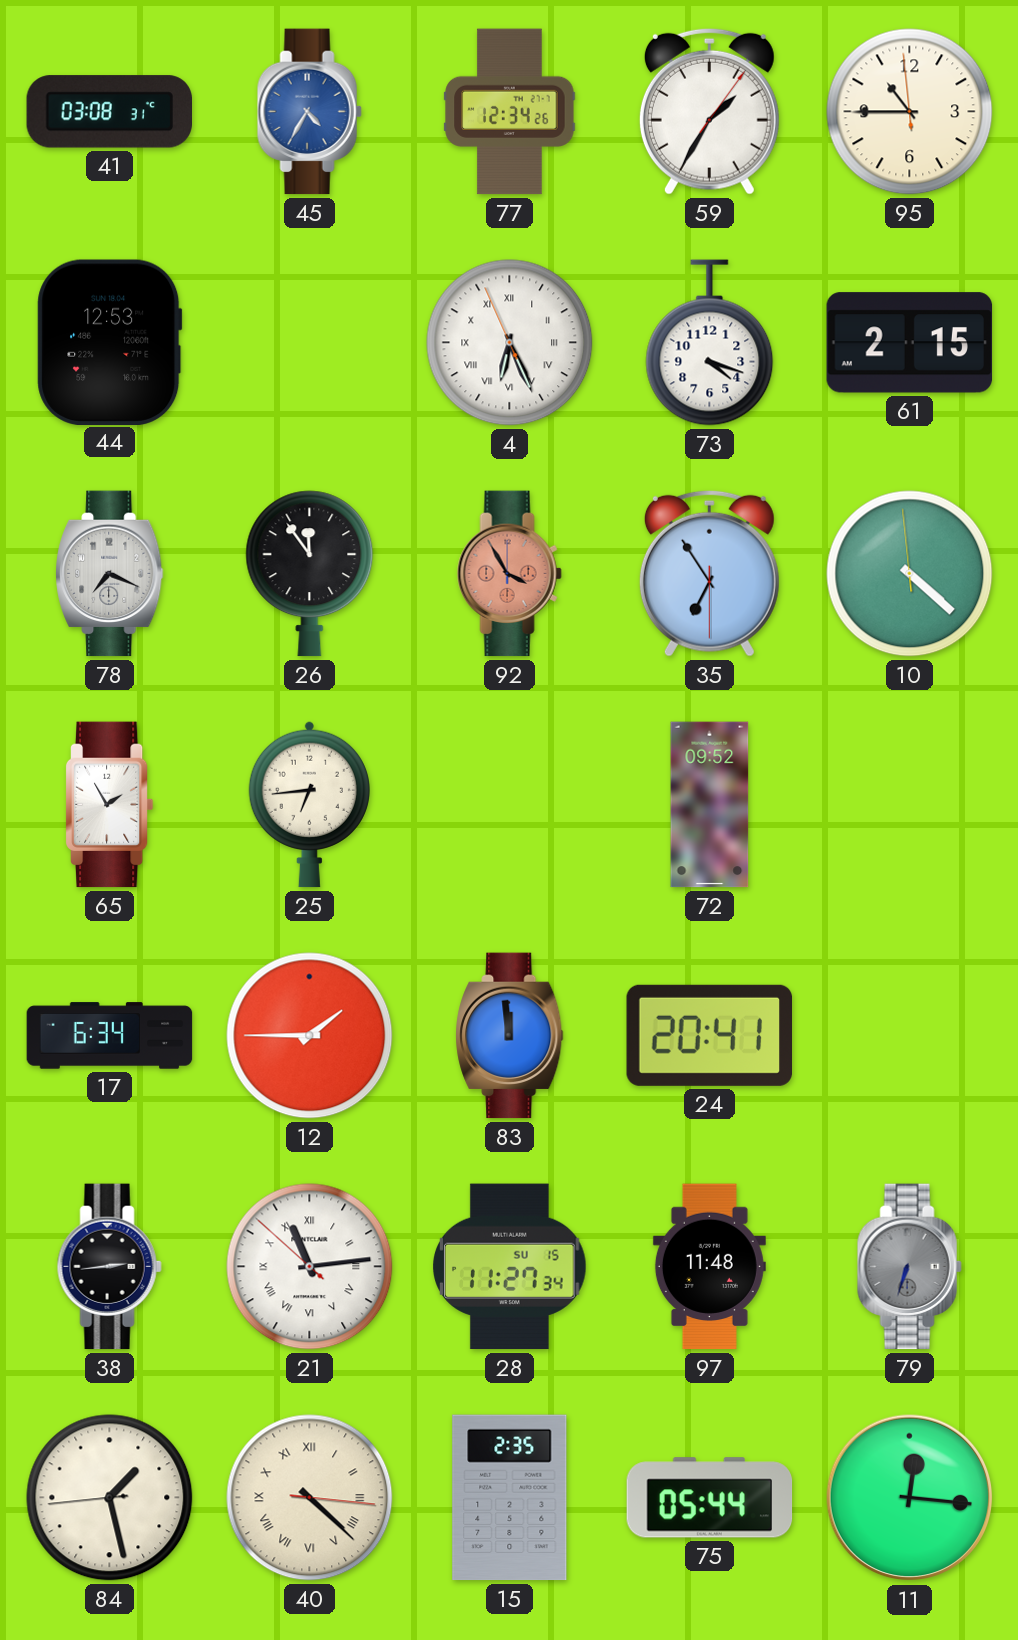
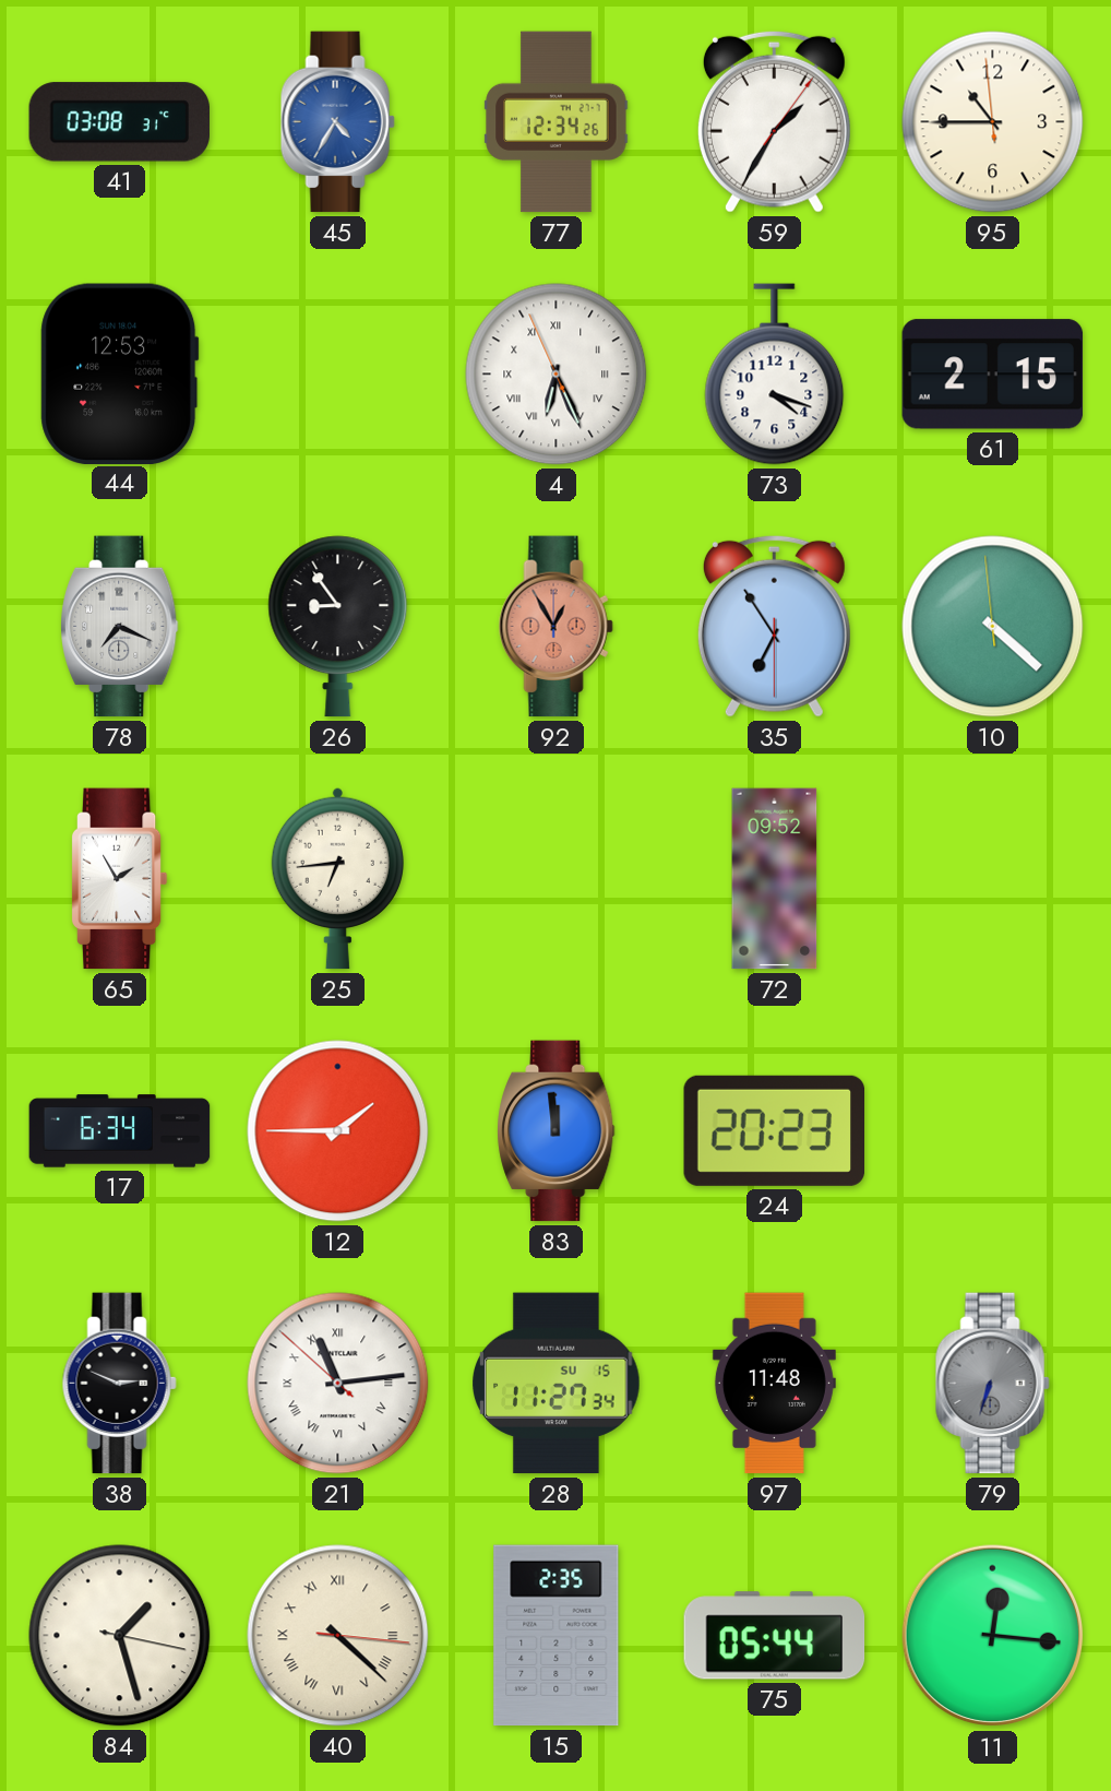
26: 11:54 -> 8:54
92: 3:55 -> 12:55
24: 20:41 -> 20:23
38: 2:44 -> 2:49
84: 1:27:44 -> 1:27:17
